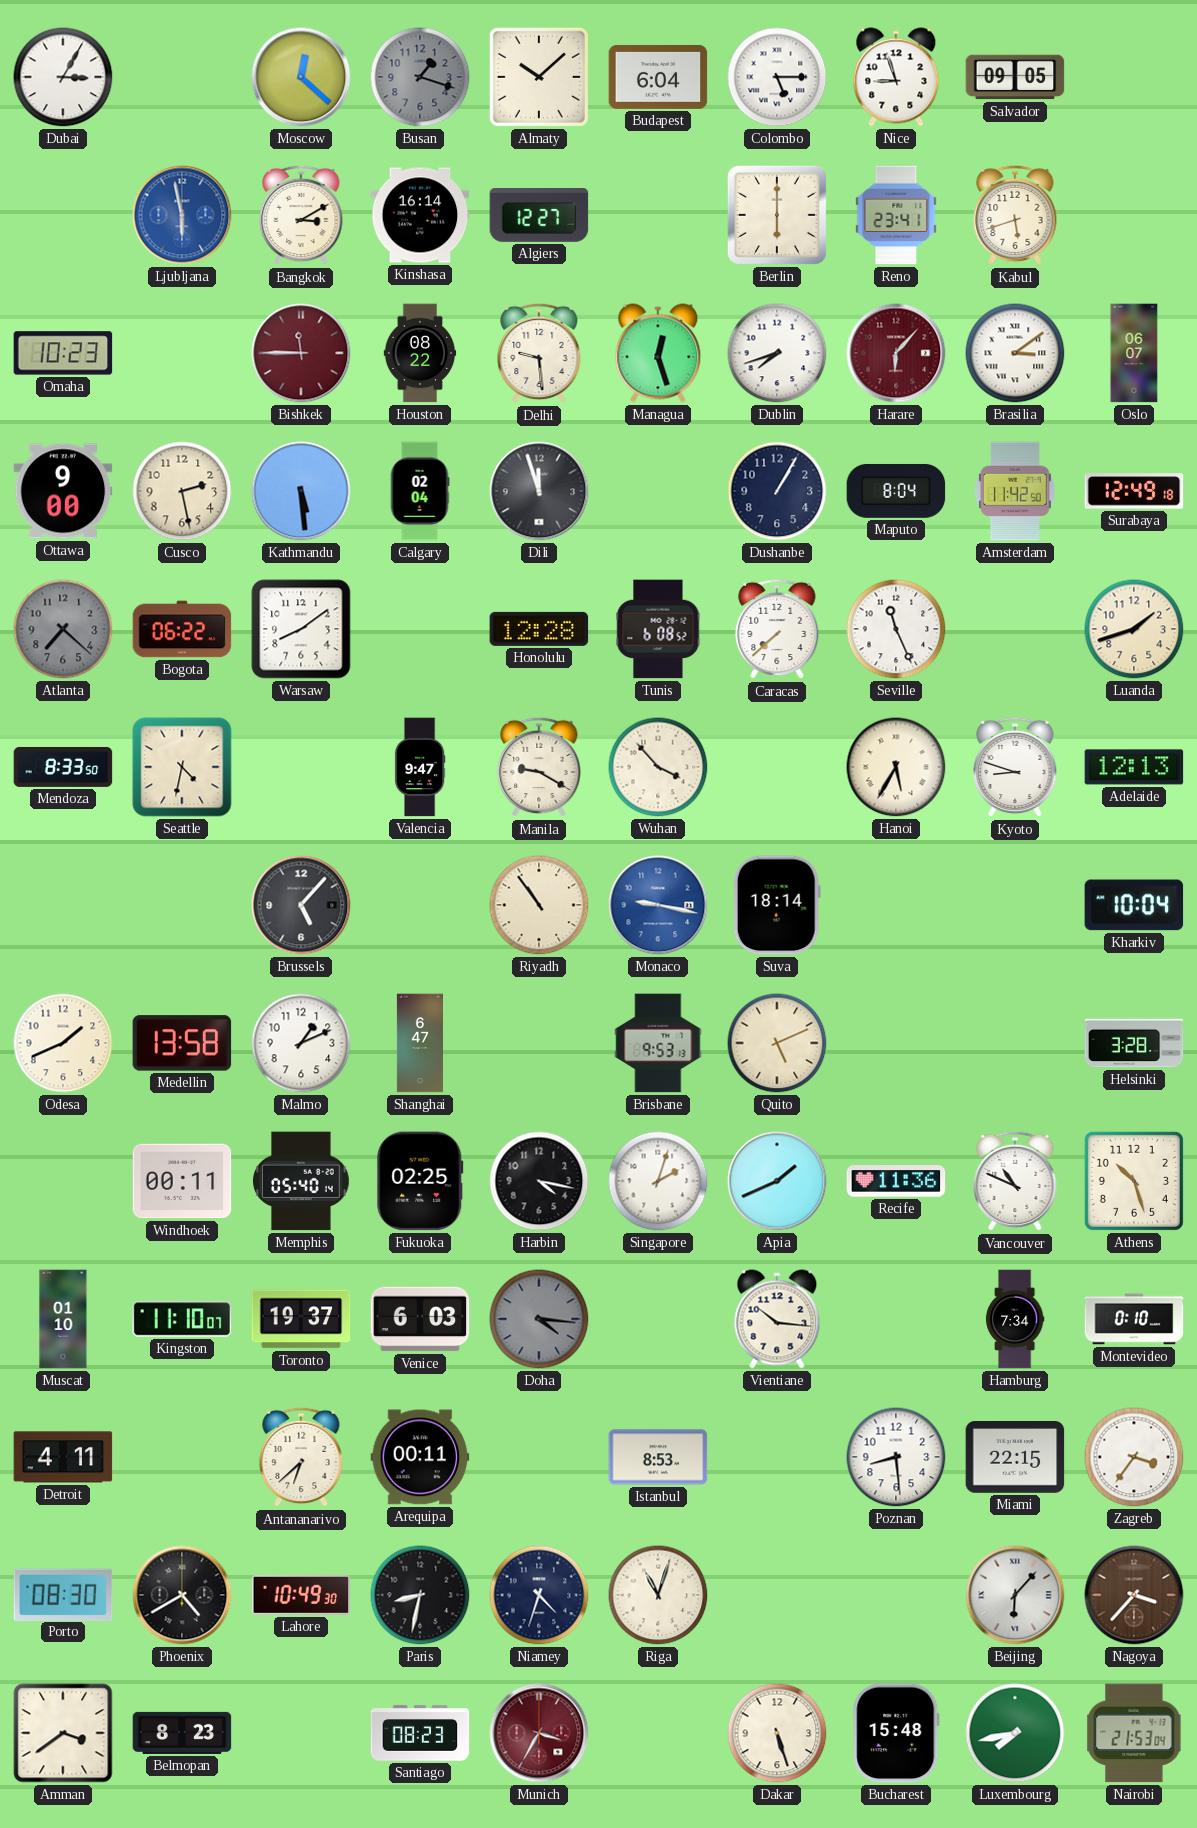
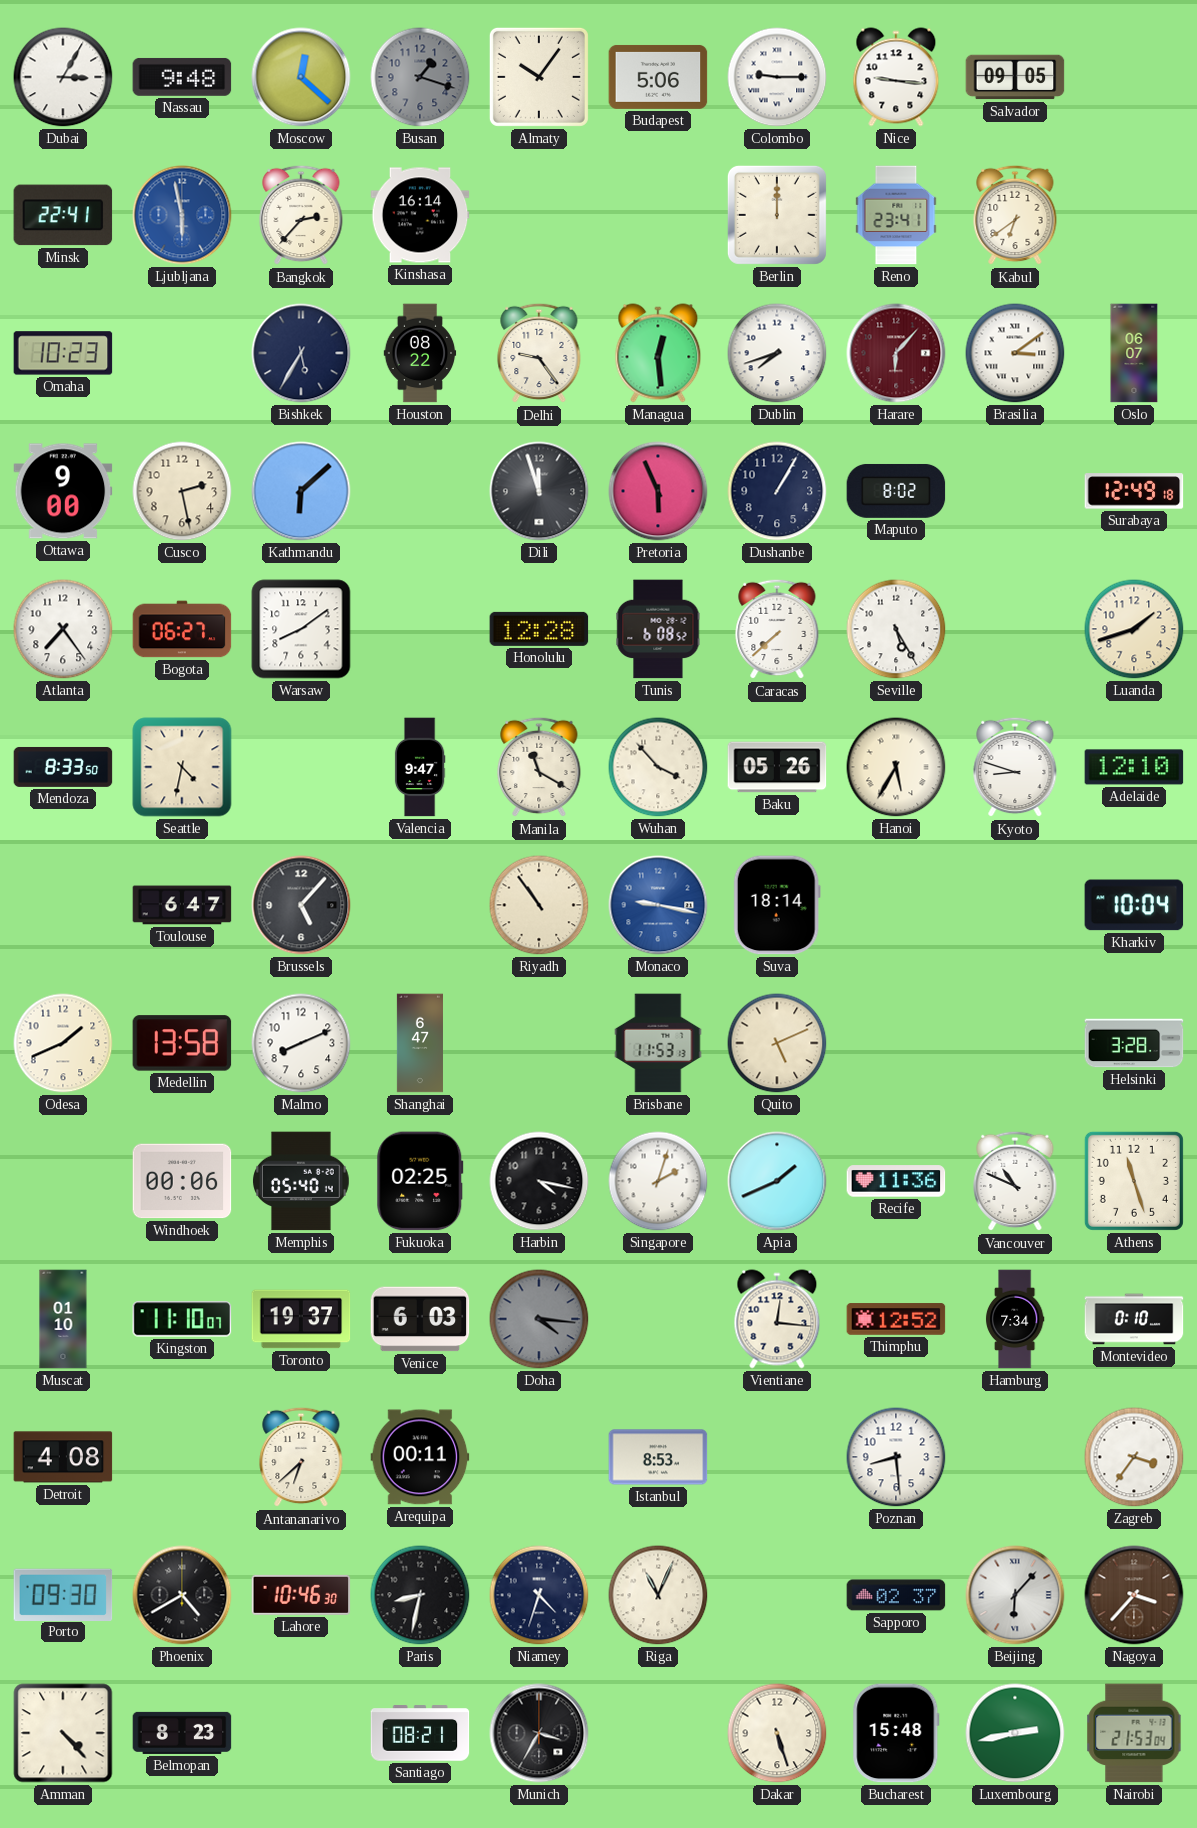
Nassau: none -> 9:48
Almaty: 10:08 -> 10:06
Budapest: 6:04 -> 5:06
Colombo: 5:15 -> 9:15
Nice: 8:57 -> 9:16
Minsk: none -> 22:41
Bangkok: 3:10 -> 2:37
Algiers: 12:27 -> none
Berlin: 6:00 -> 12:00
Kabul: 5:42 -> 6:39
Bishkek: 11:45 -> 5:35
Bishkek dial: burgundy -> navy
Delhi: 9:29 -> 9:24
Managua: 12:27 -> 12:29
Kathmandu: 5:29 -> 6:08
Calgary: 02:04 -> none
Pretoria: none -> 5:56
Maputo: 8:04 -> 8:02
Amsterdam: 11:42 -> none
Atlanta: 7:22 -> 7:24
Atlanta dial: grey -> white
Bogota: 06:22 -> 06:27
Seville: 11:26 -> 5:25
Manila: 9:20 -> 11:20
Baku: none -> 05:26
Adelaide: 12:13 -> 12:10
Toulouse: none -> 6:47
Malmo: 1:11 -> 8:11
Brisbane: 9:53 -> 11:53
Windhoek: 00:11 -> 00:06
Athens: 10:27 -> 11:27
Vientiane: 10:16 -> 12:16
Thimphu: none -> 12:52
Detroit: 4:11 -> 4:08
Miami: 22:15 -> none
Porto: 08:30 -> 09:30
Lahore: 10:49 -> 10:46
Riga: 11:03 -> 11:04
Sapporo: none -> 02:37
Amman: 3:39 -> 4:23
Santiago: 08:23 -> 08:21
Munich dial: burgundy -> black
Luxembourg: 7:43 -> 2:43
